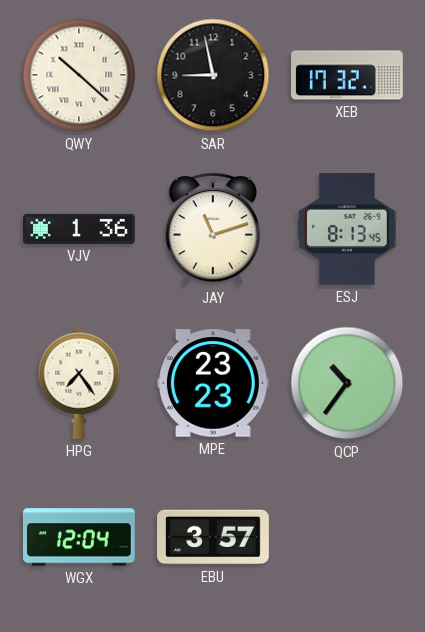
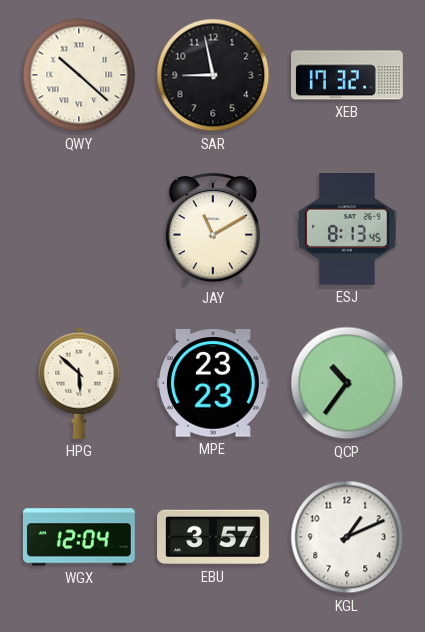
VJV: 1:36 -> none
JAY: 11:12 -> 11:10
HPG: 7:24 -> 5:52
KGL: none -> 1:11
